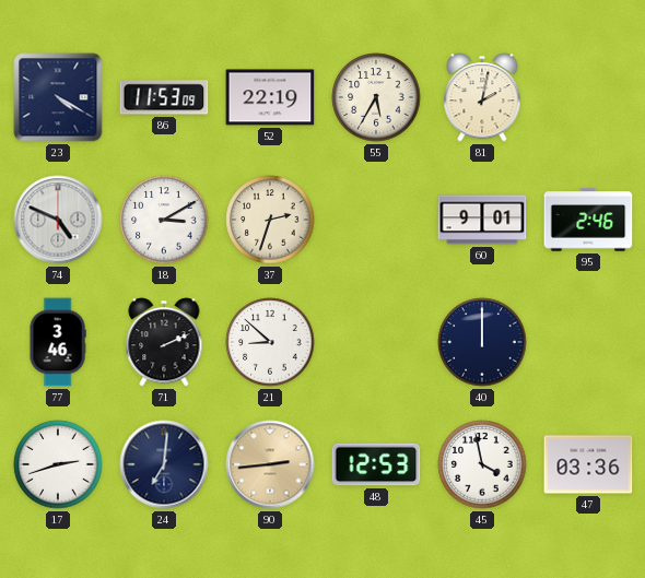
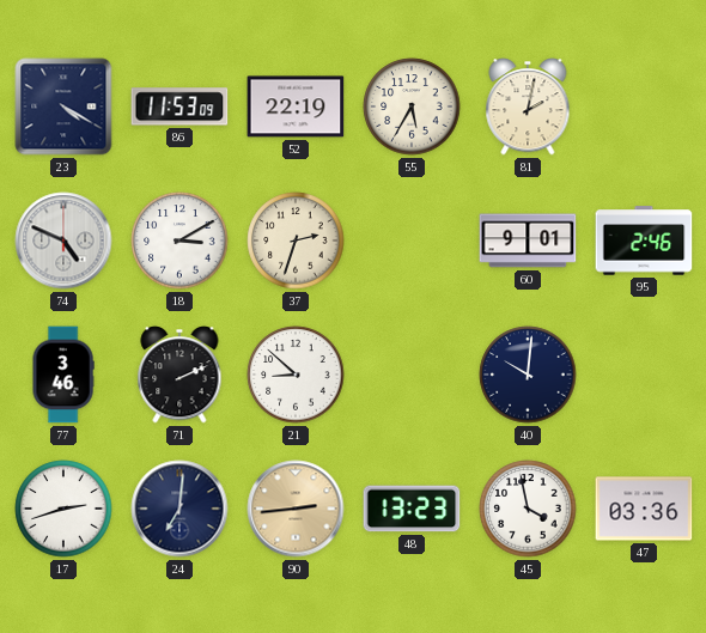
40: 12:00 -> 10:01
48: 12:53 -> 13:23
